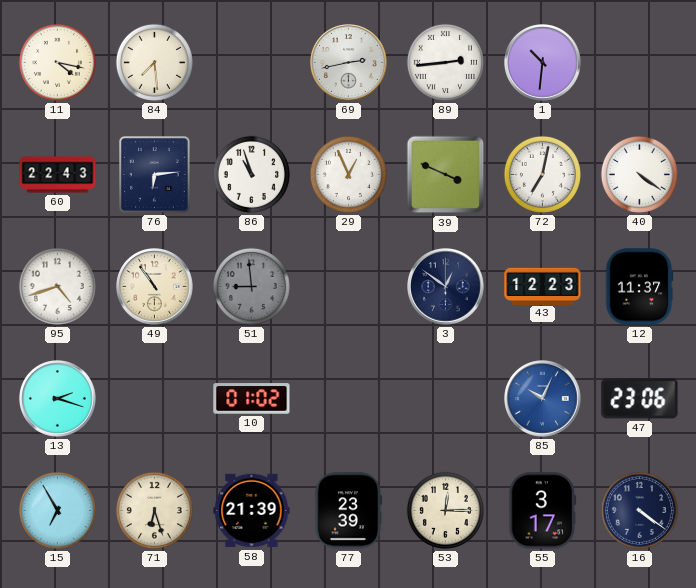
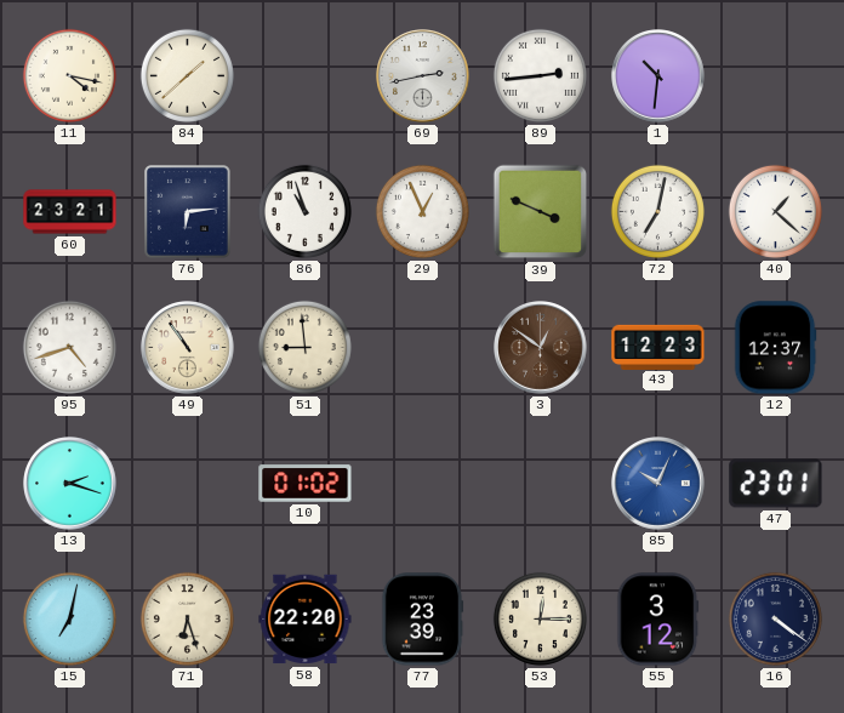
84: 7:29 -> 1:38
60: 22:43 -> 23:21
40: 4:21 -> 1:22
51 dial: grey -> cream
3 dial: navy -> brown
12: 11:37 -> 12:37
47: 23:06 -> 23:01
15: 6:55 -> 7:02
58: 21:39 -> 22:20
55: 3:17 -> 3:12
